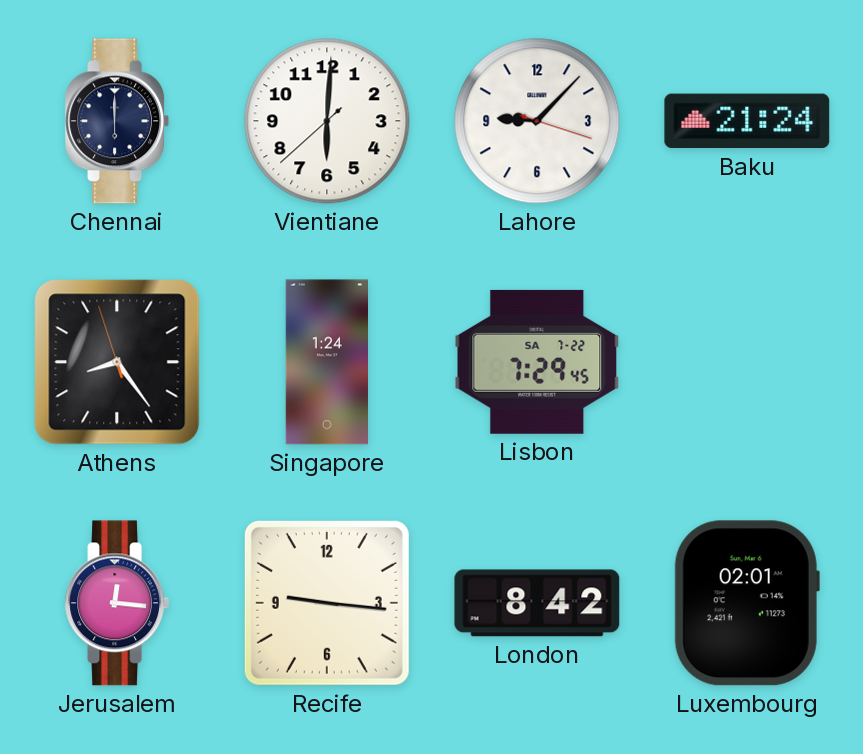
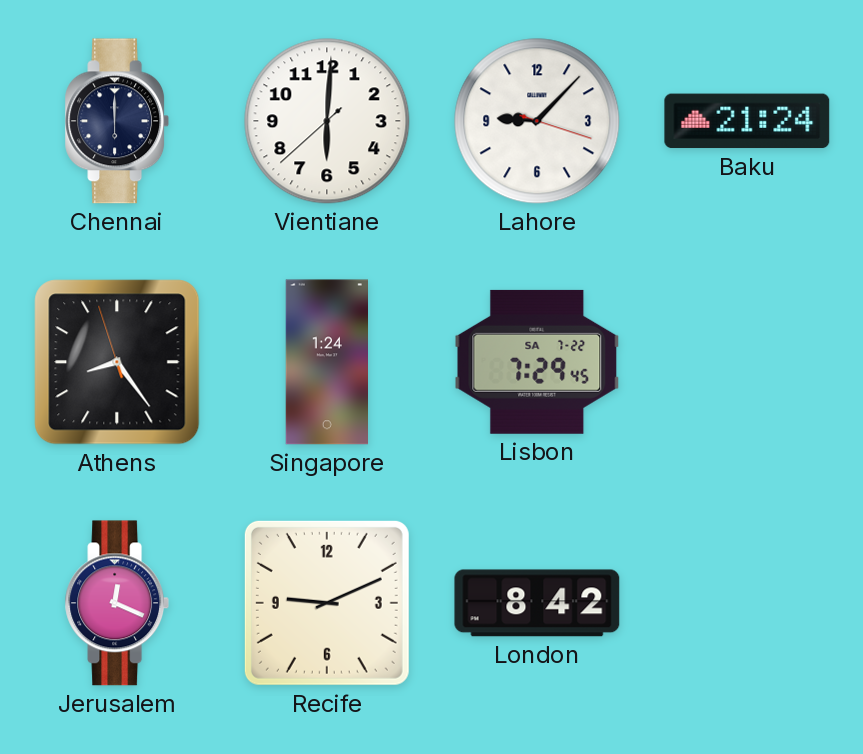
Jerusalem: 12:16 -> 12:19
Recife: 9:16 -> 9:11
Luxembourg: 02:01 -> none
